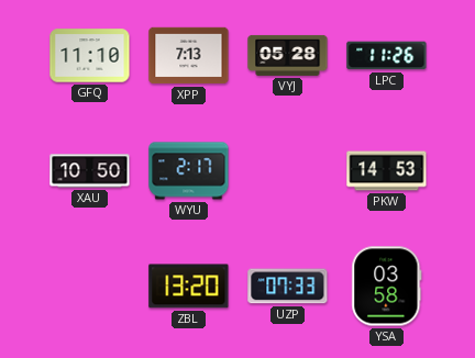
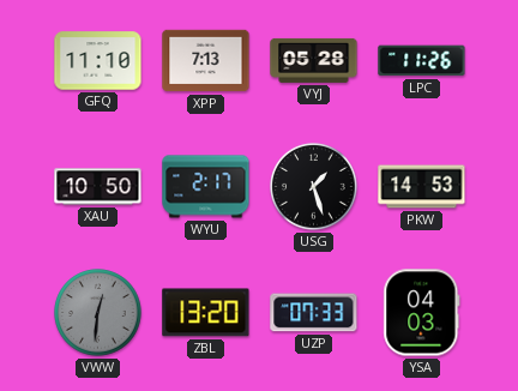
USG: none -> 1:27
VWW: none -> 12:31
YSA: 03:58 -> 04:03
